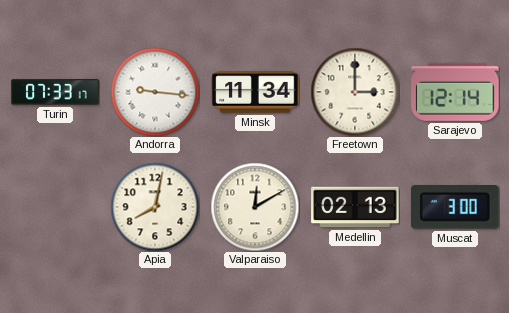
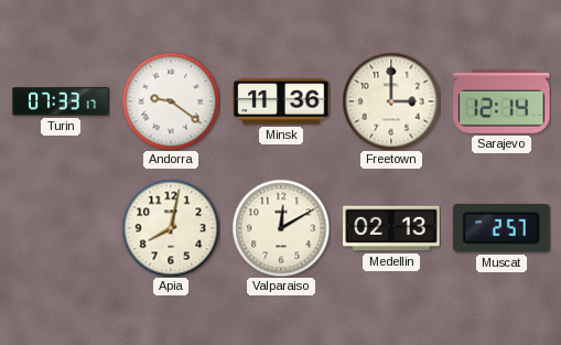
Andorra: 9:16 -> 9:21
Minsk: 11:34 -> 11:36
Muscat: 3:00 -> 2:57
